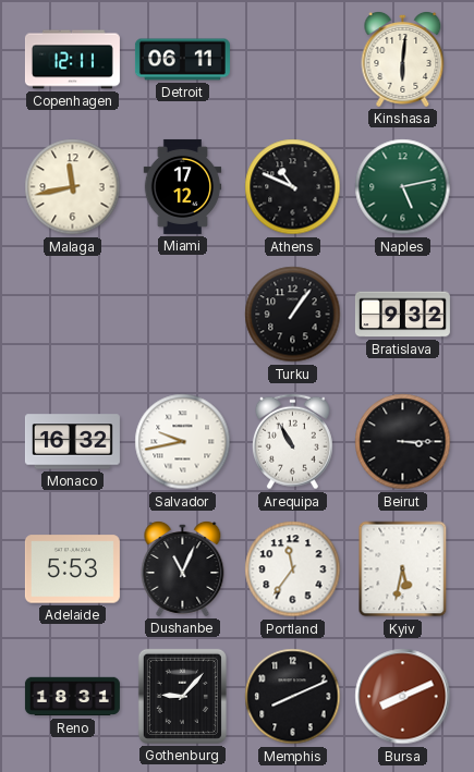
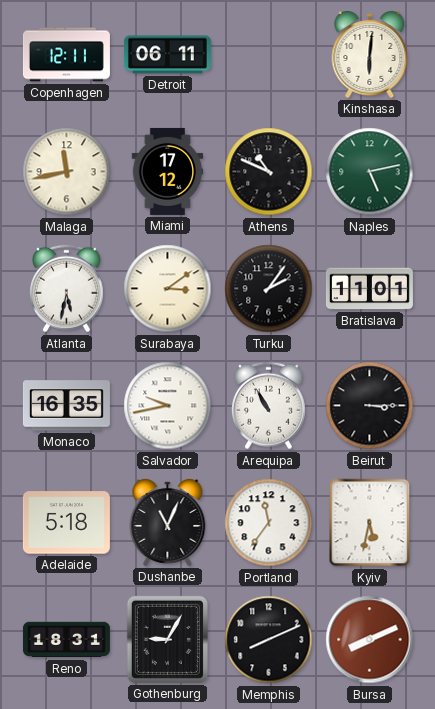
Atlanta: none -> 5:32
Surabaya: none -> 3:09
Turku: 1:06 -> 2:06
Bratislava: 9:32 -> 11:01
Monaco: 16:32 -> 16:35
Adelaide: 5:53 -> 5:18
Gothenburg: 9:07 -> 9:05
